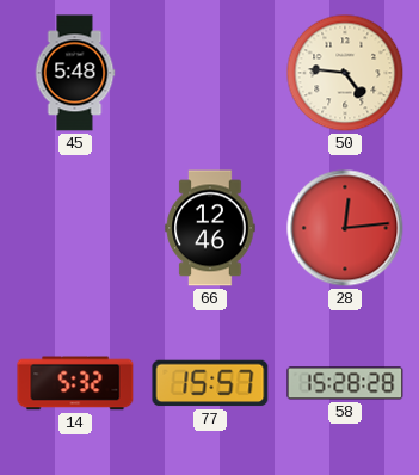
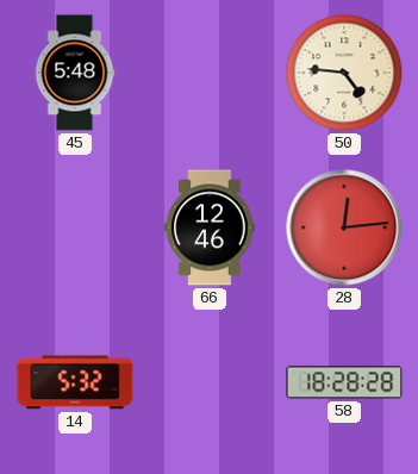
77: 15:57 -> none
58: 15:28 -> 18:28
